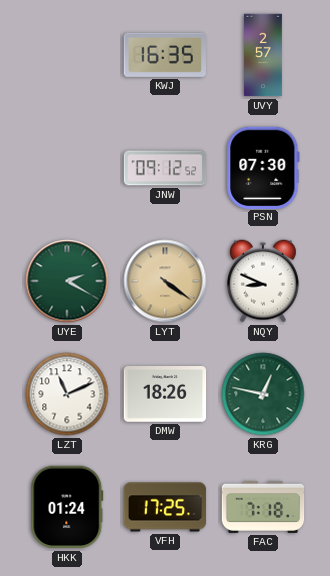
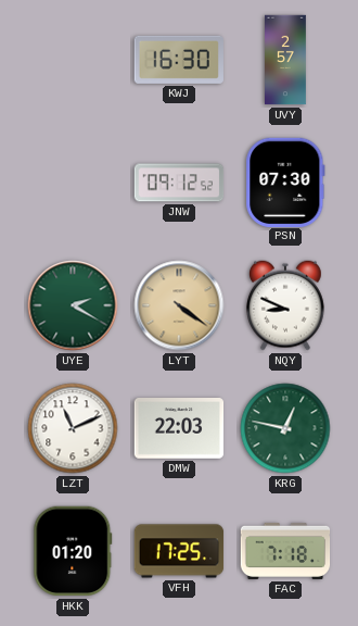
KWJ: 16:35 -> 16:30
DMW: 18:26 -> 22:03
HKK: 01:24 -> 01:20
